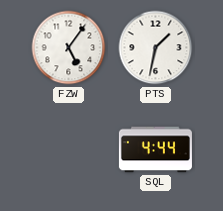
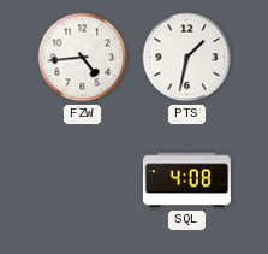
FZW: 5:06 -> 4:44
SQL: 4:44 -> 4:08
